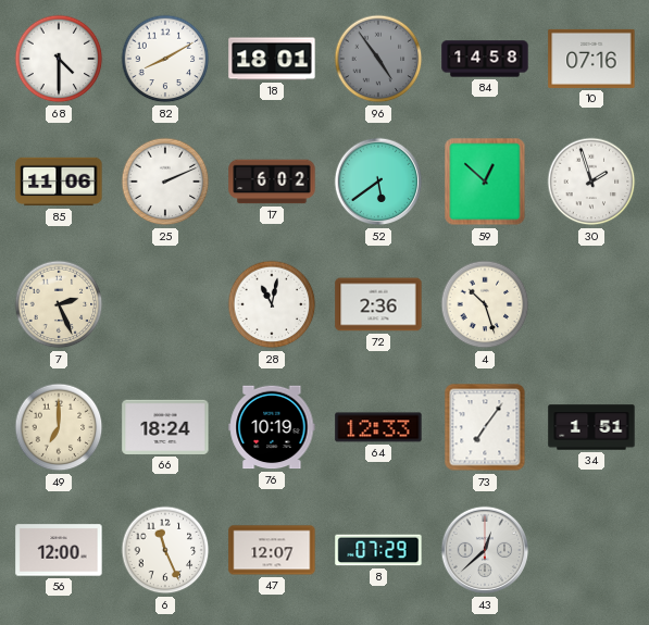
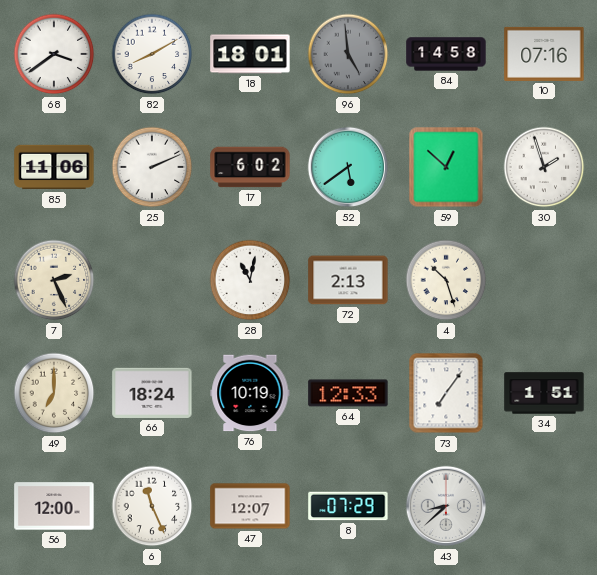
68: 4:30 -> 3:39
96: 4:54 -> 4:59
72: 2:36 -> 2:13
43: 12:38 -> 8:38
